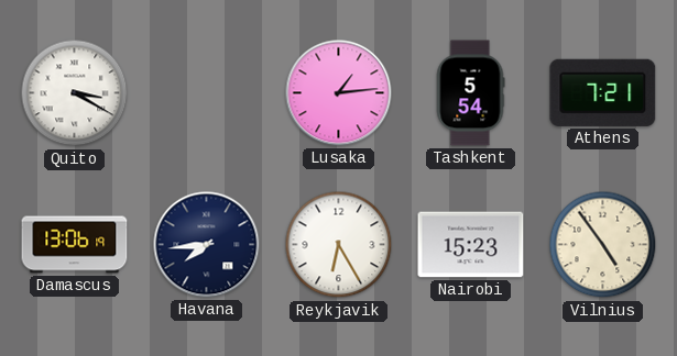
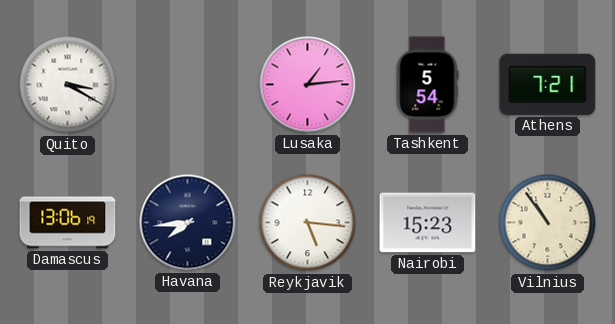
Reykjavik: 6:25 -> 5:16
Vilnius: 4:54 -> 10:54
